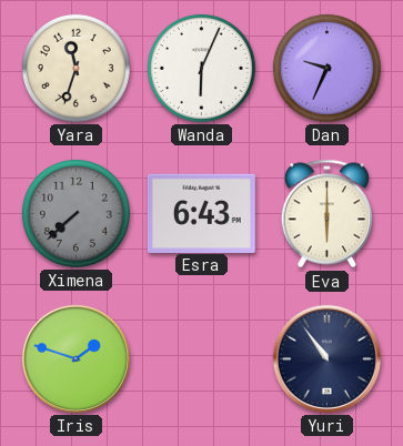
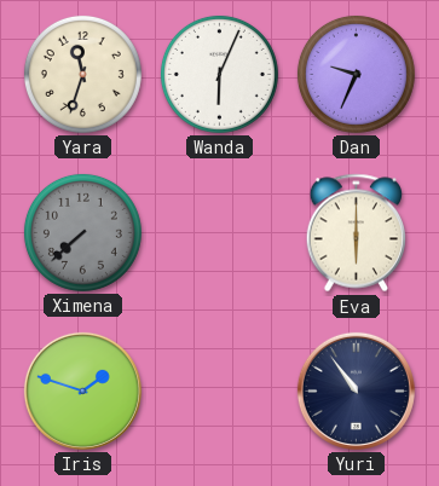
Esra: 6:43 -> none
